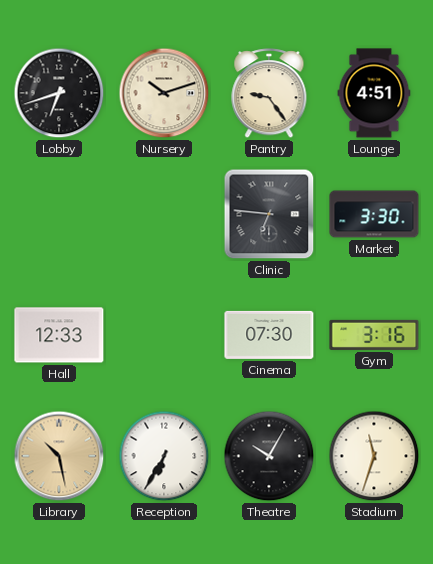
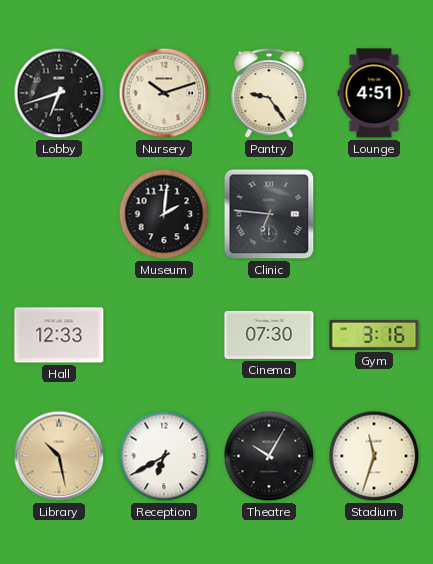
Museum: none -> 2:01
Market: 3:30 -> none
Reception: 6:35 -> 6:40
